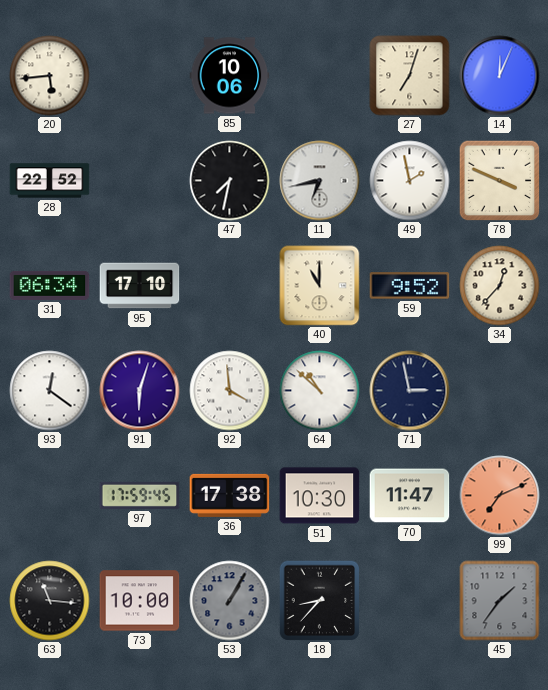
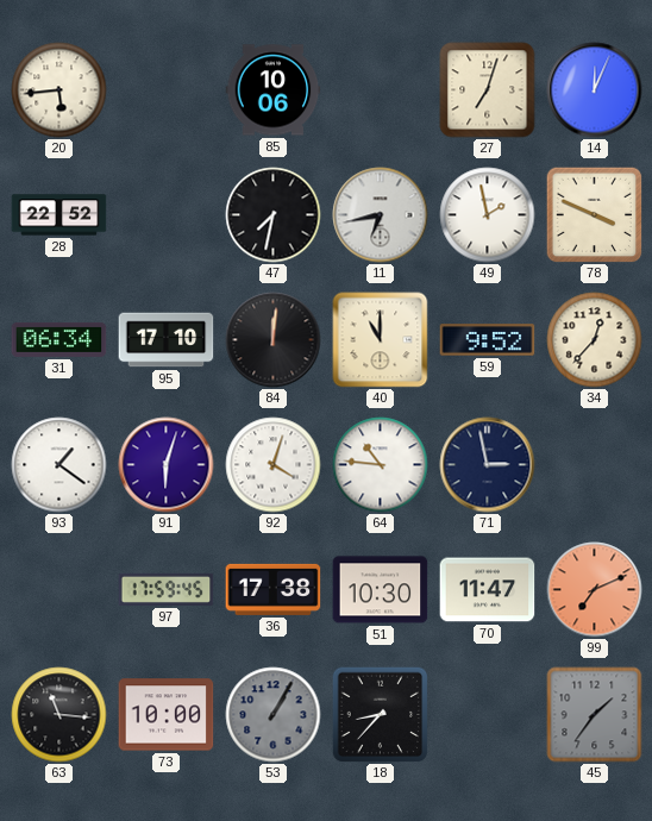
84: none -> 12:01
93: 12:21 -> 1:21
92: 3:59 -> 4:03
64: 10:52 -> 10:46
